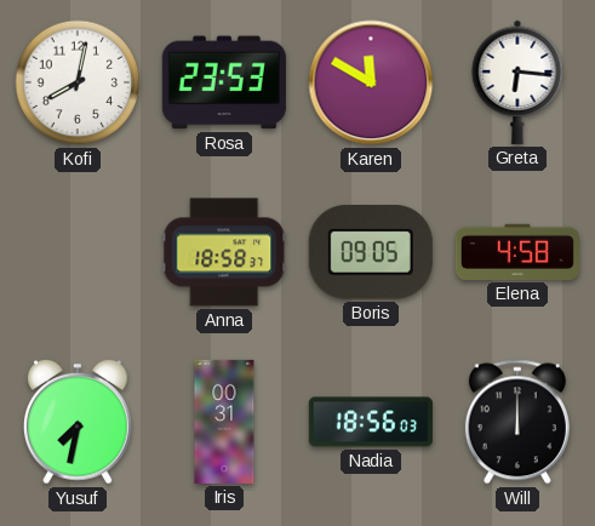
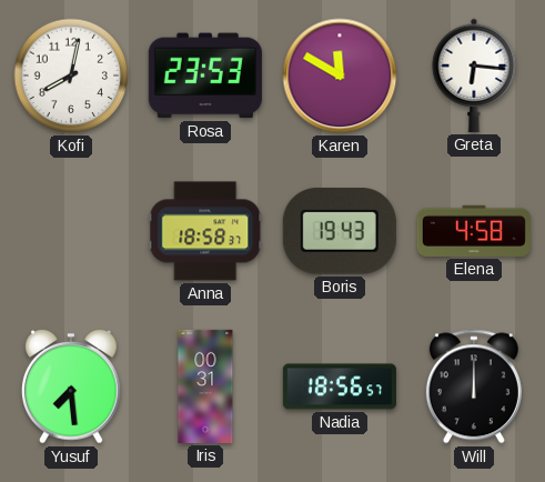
Boris: 09:05 -> 19:43
Yusuf: 7:32 -> 7:29
Nadia: 18:56:03 -> 18:56:57
